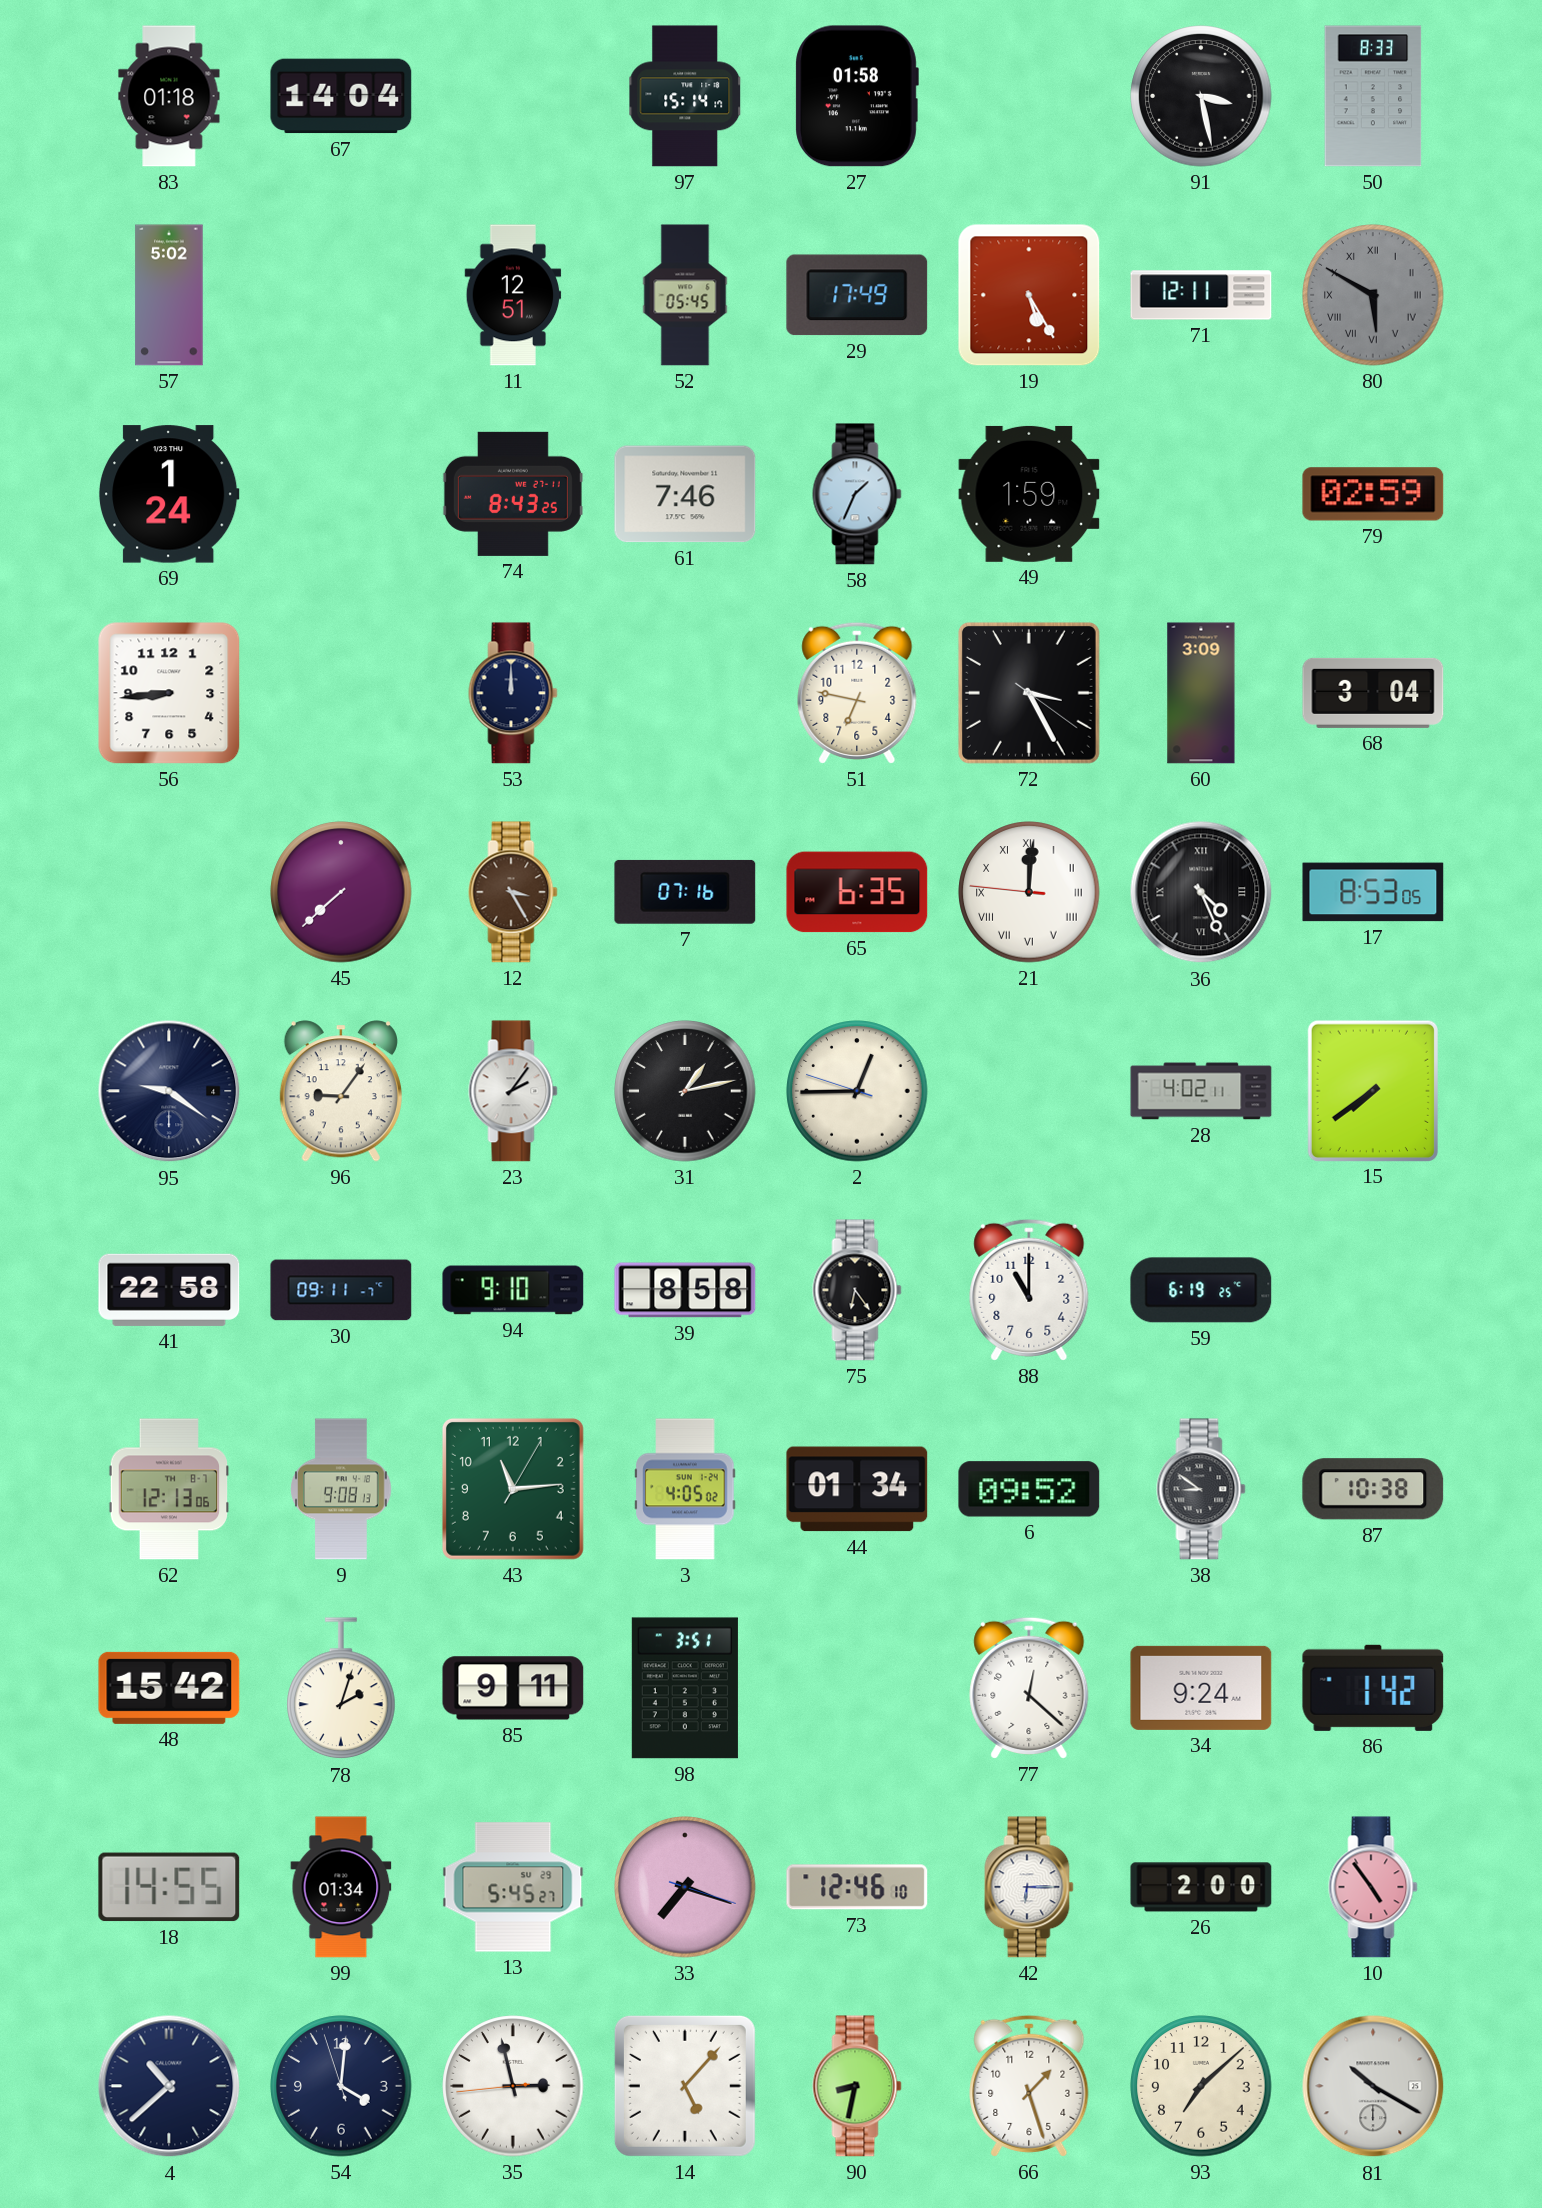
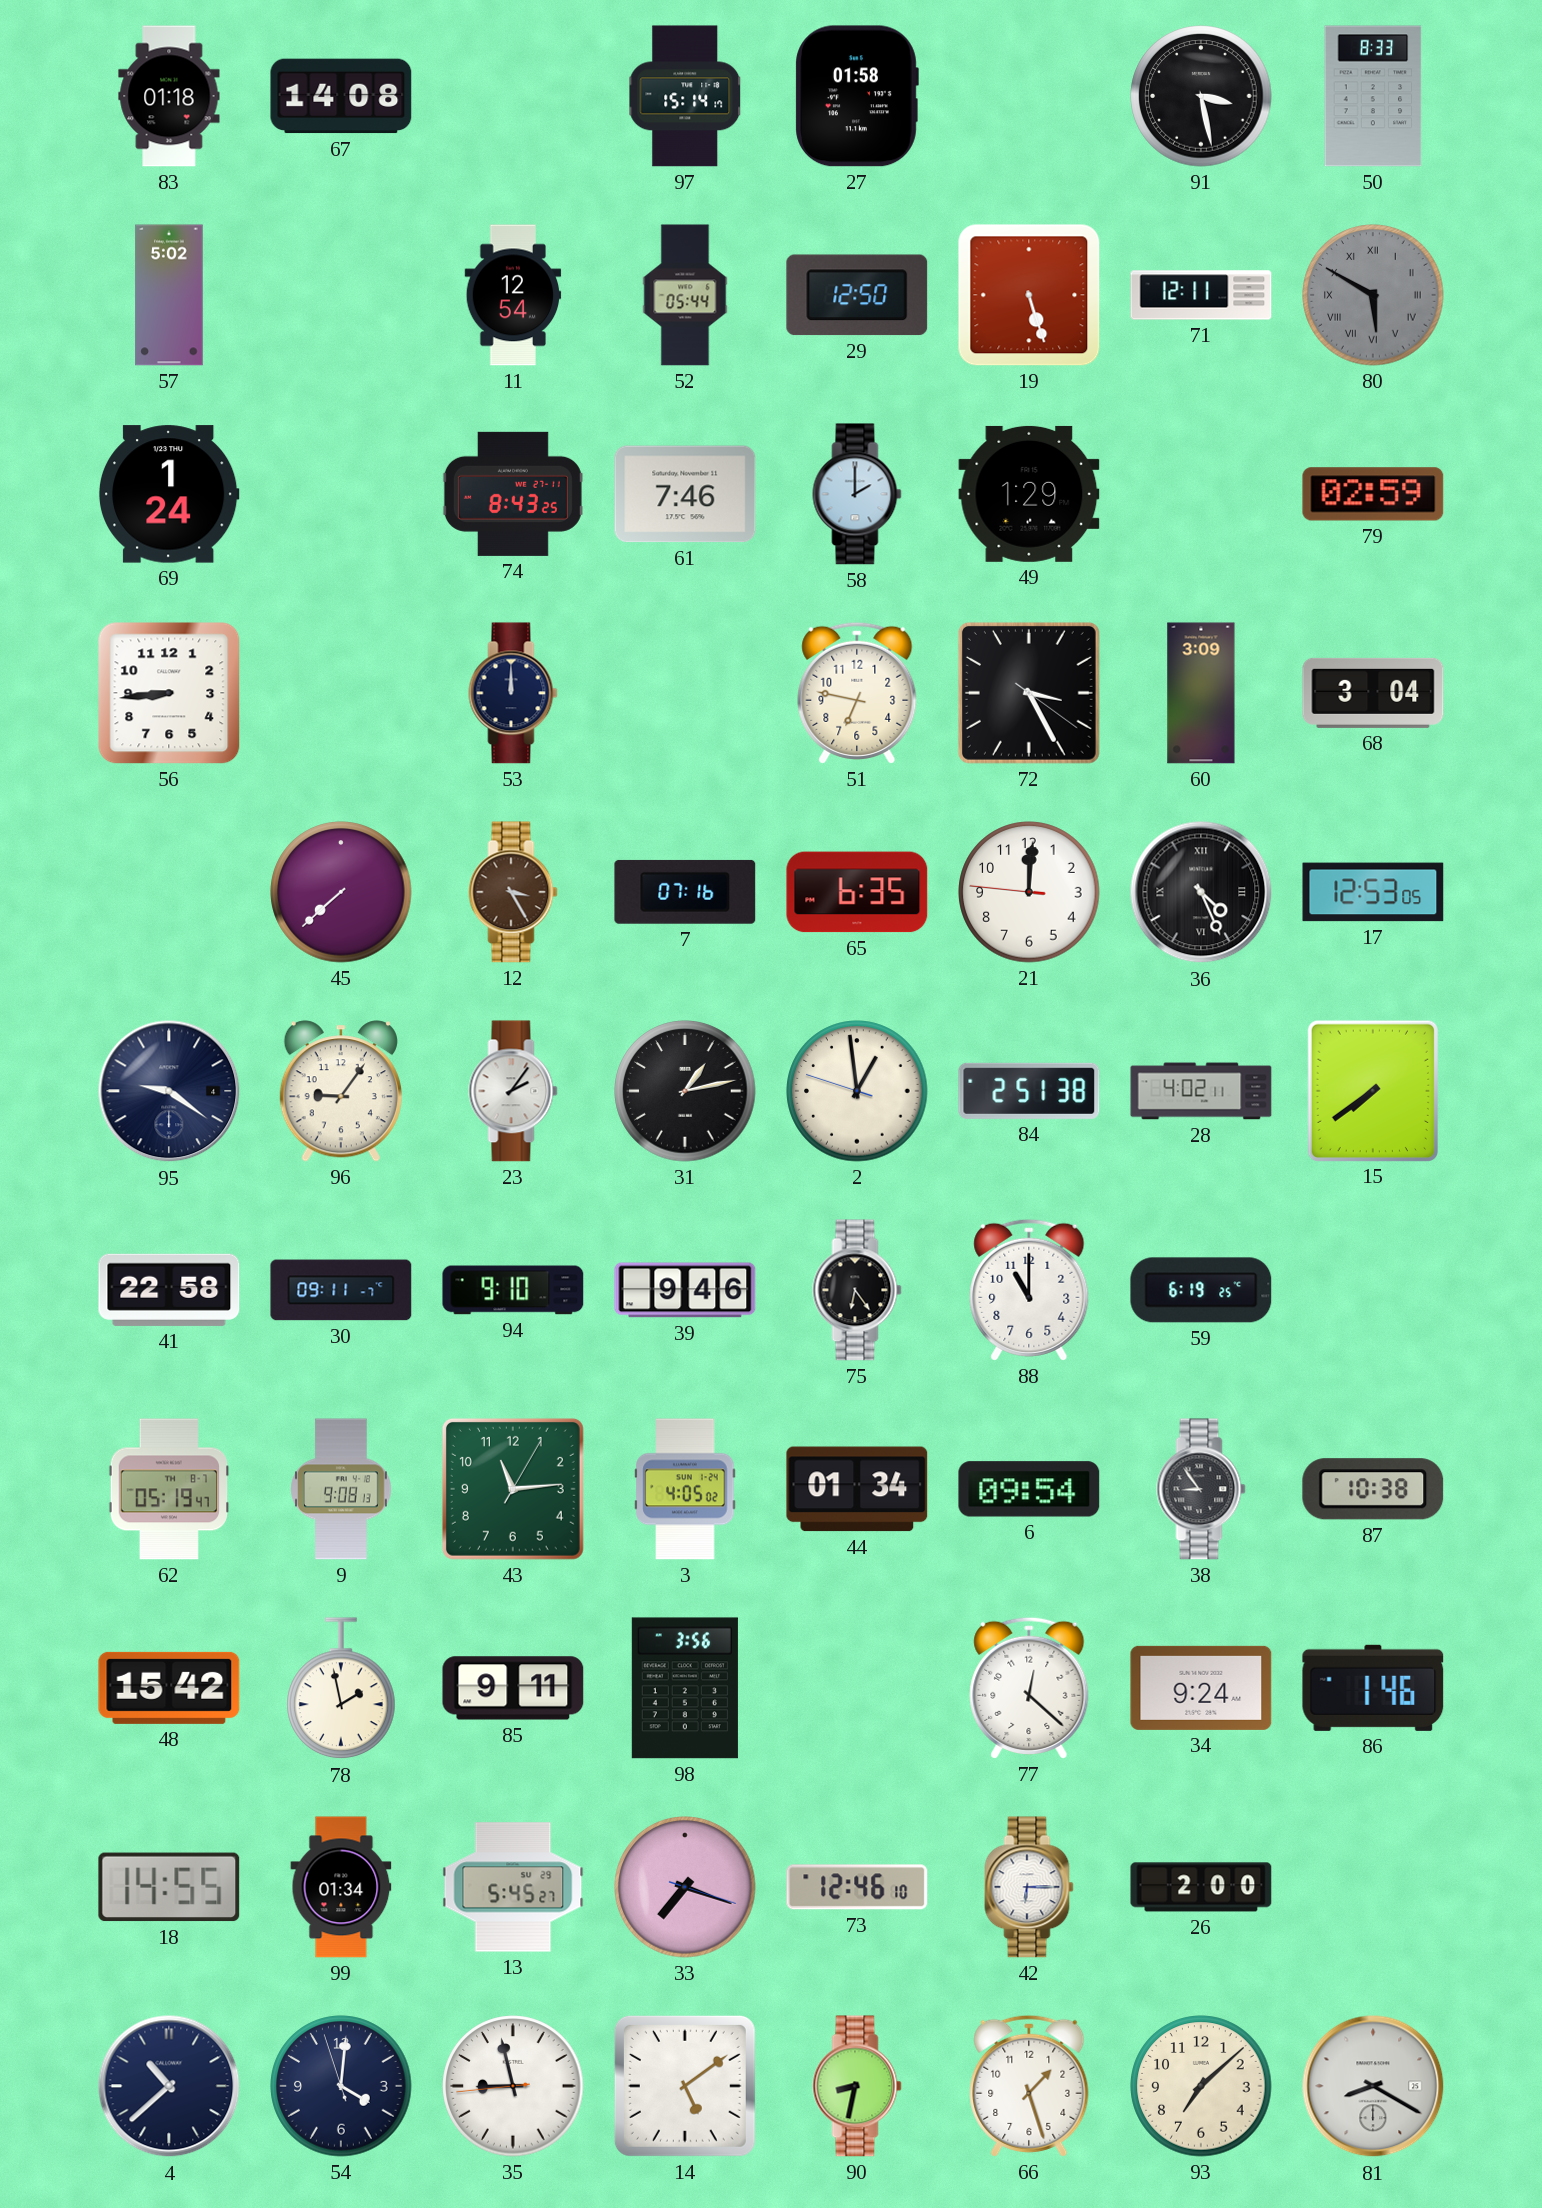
67: 14:04 -> 14:08
11: 12:51 -> 12:54
52: 05:45 -> 05:44
29: 17:49 -> 12:50
19: 5:25 -> 5:27
58: 1:34 -> 2:00
49: 1:59 -> 1:29
21 numerals: Roman -> Arabic
17: 8:53 -> 12:53
2: 12:44 -> 12:58
84: none -> 2:51
39: 8:58 -> 9:46
62: 12:13 -> 05:19
6: 09:52 -> 09:54
38: 8:51 -> 8:54
78: 2:03 -> 1:58
98: 3:51 -> 3:56
86: 1:42 -> 1:46
10: 4:54 -> none
35: 2:57 -> 8:57
14: 5:07 -> 5:09
81: 10:20 -> 8:20
